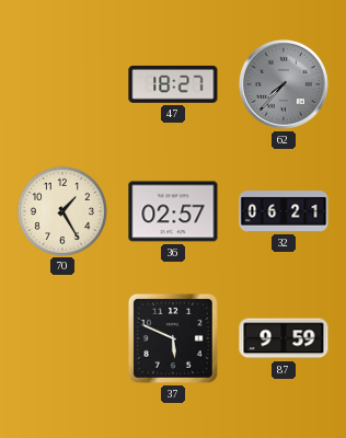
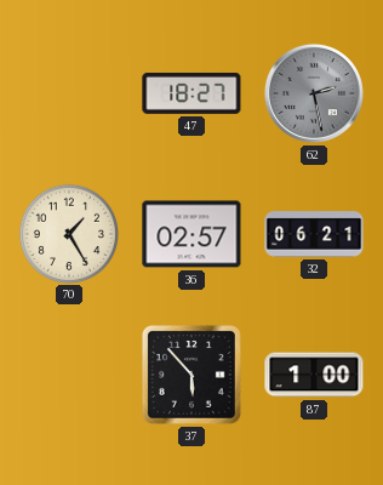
62: 7:37 -> 2:28
37: 5:49 -> 5:53
87: 9:59 -> 1:00
